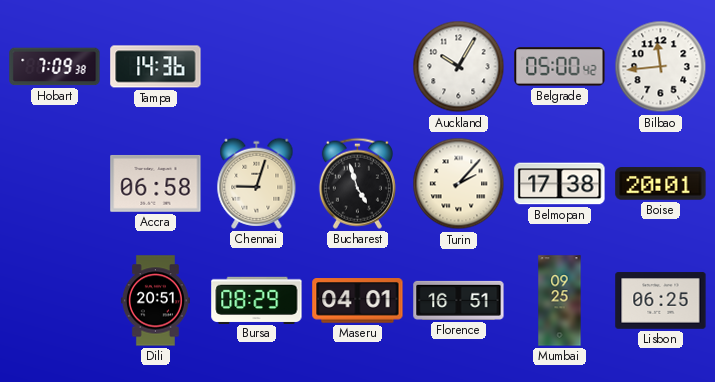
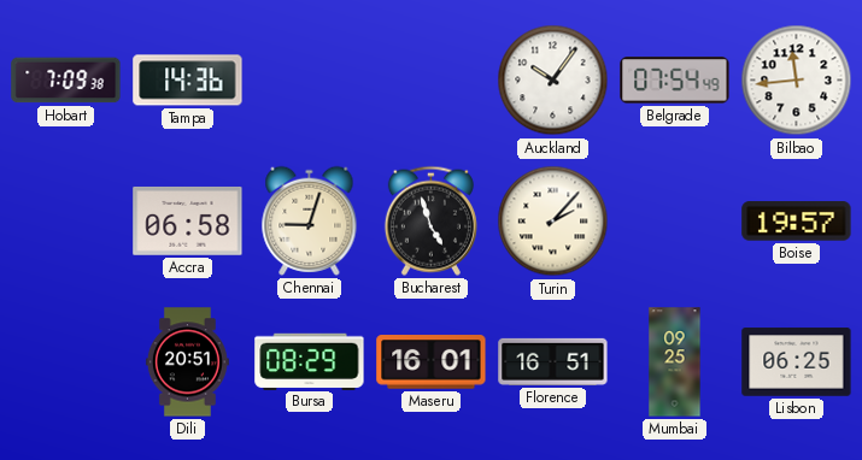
Auckland: 10:05 -> 10:06
Belgrade: 05:00 -> 07:54
Belmopan: 17:38 -> none
Boise: 20:01 -> 19:57
Maseru: 04:01 -> 16:01
